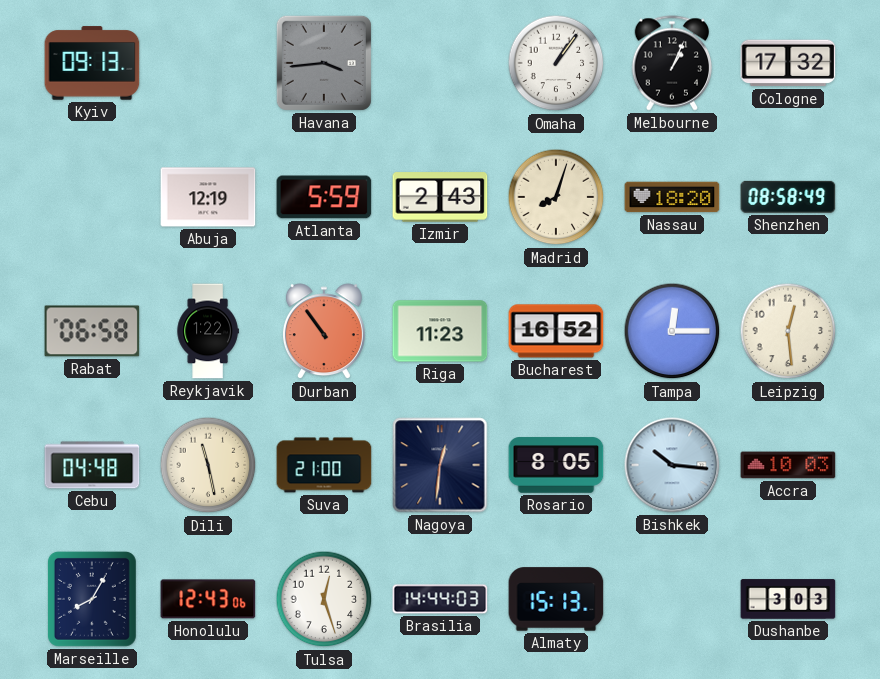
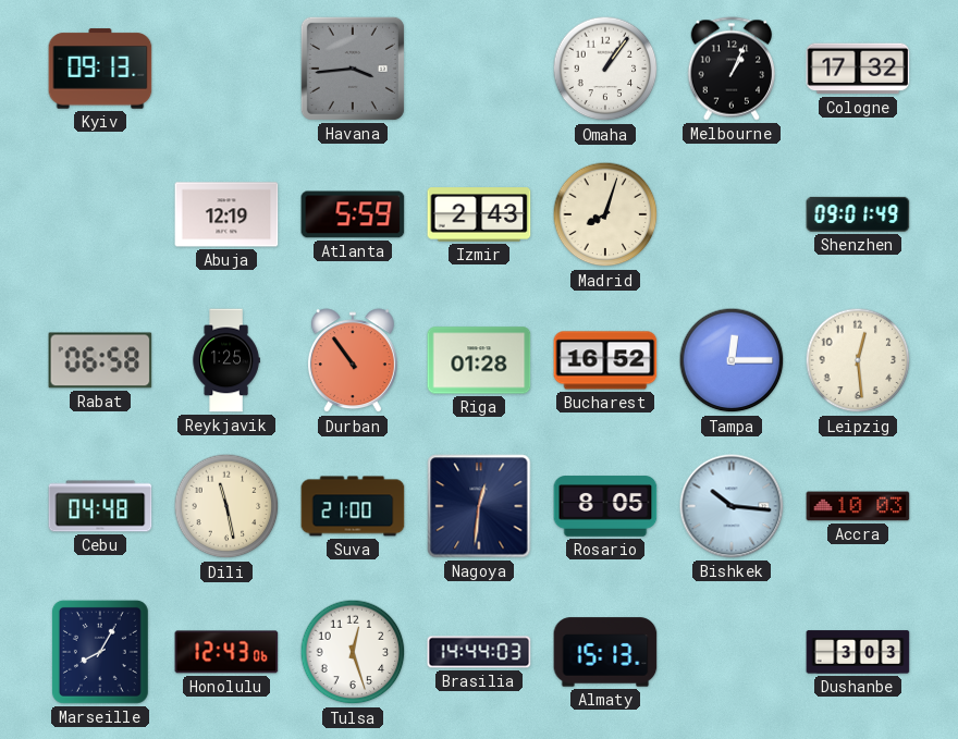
Nassau: 18:20 -> none
Shenzhen: 08:58 -> 09:01
Reykjavik: 1:22 -> 1:25
Riga: 11:23 -> 01:28
